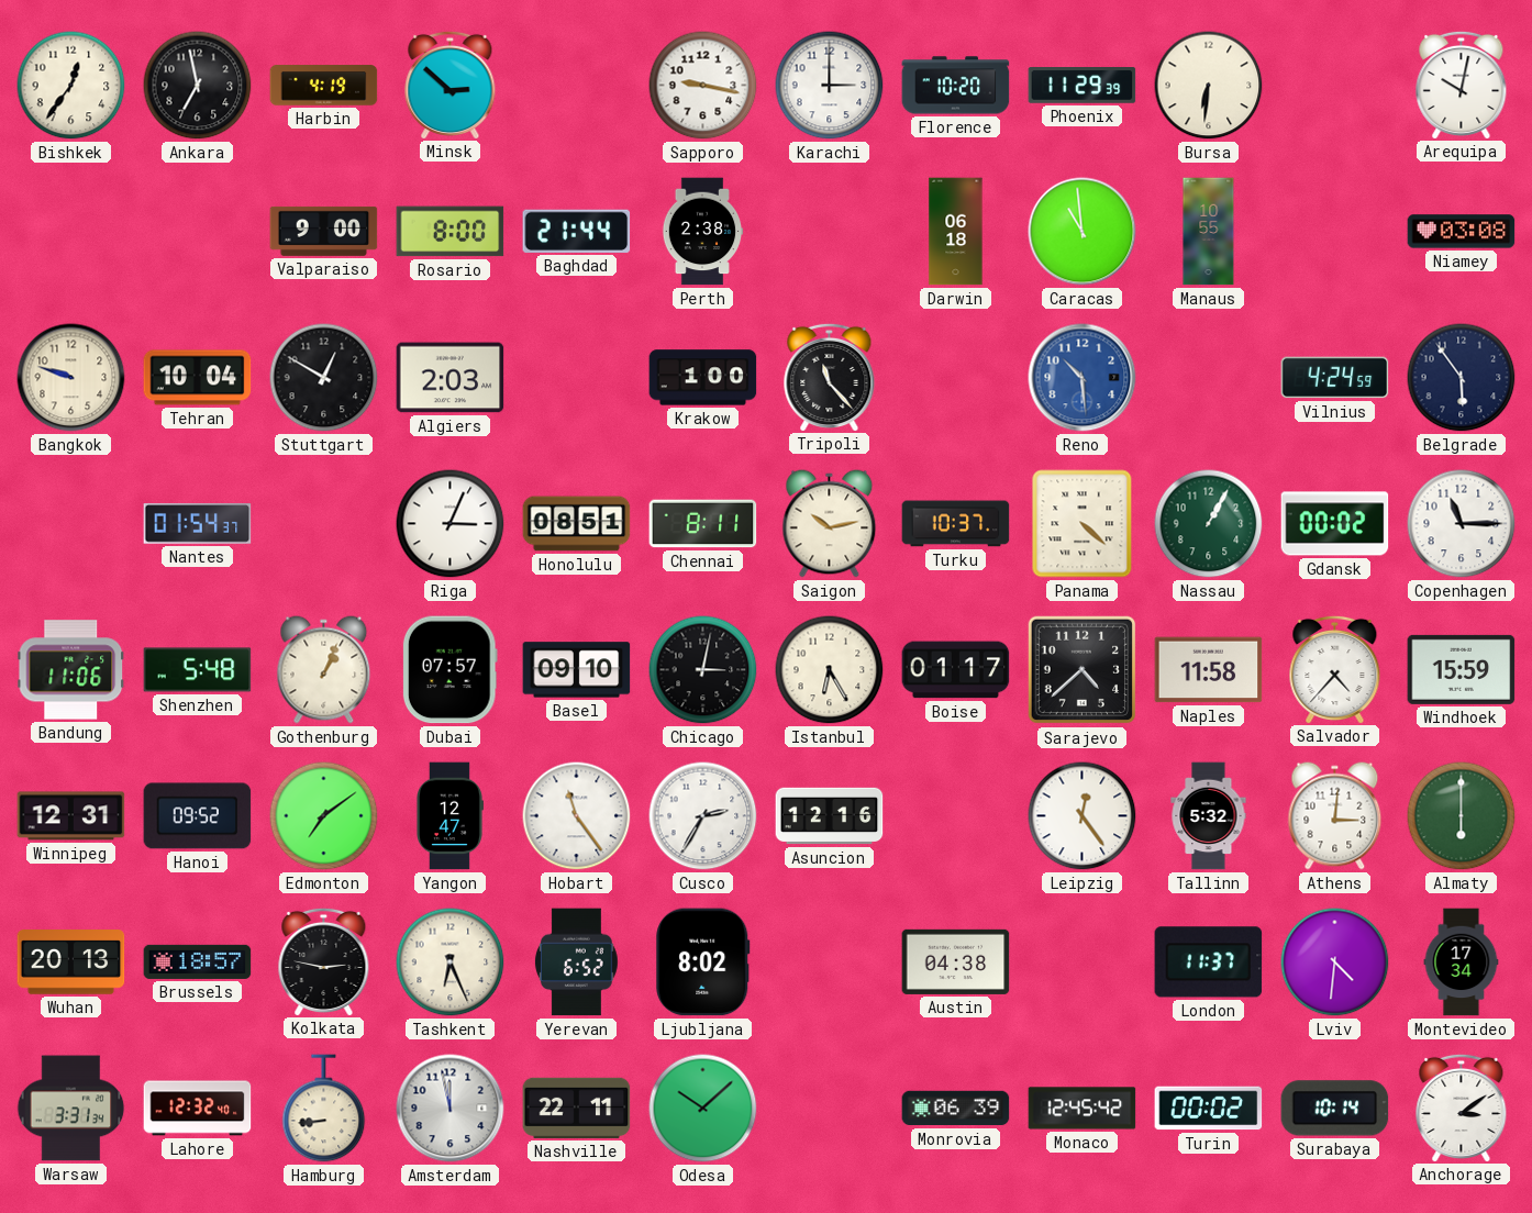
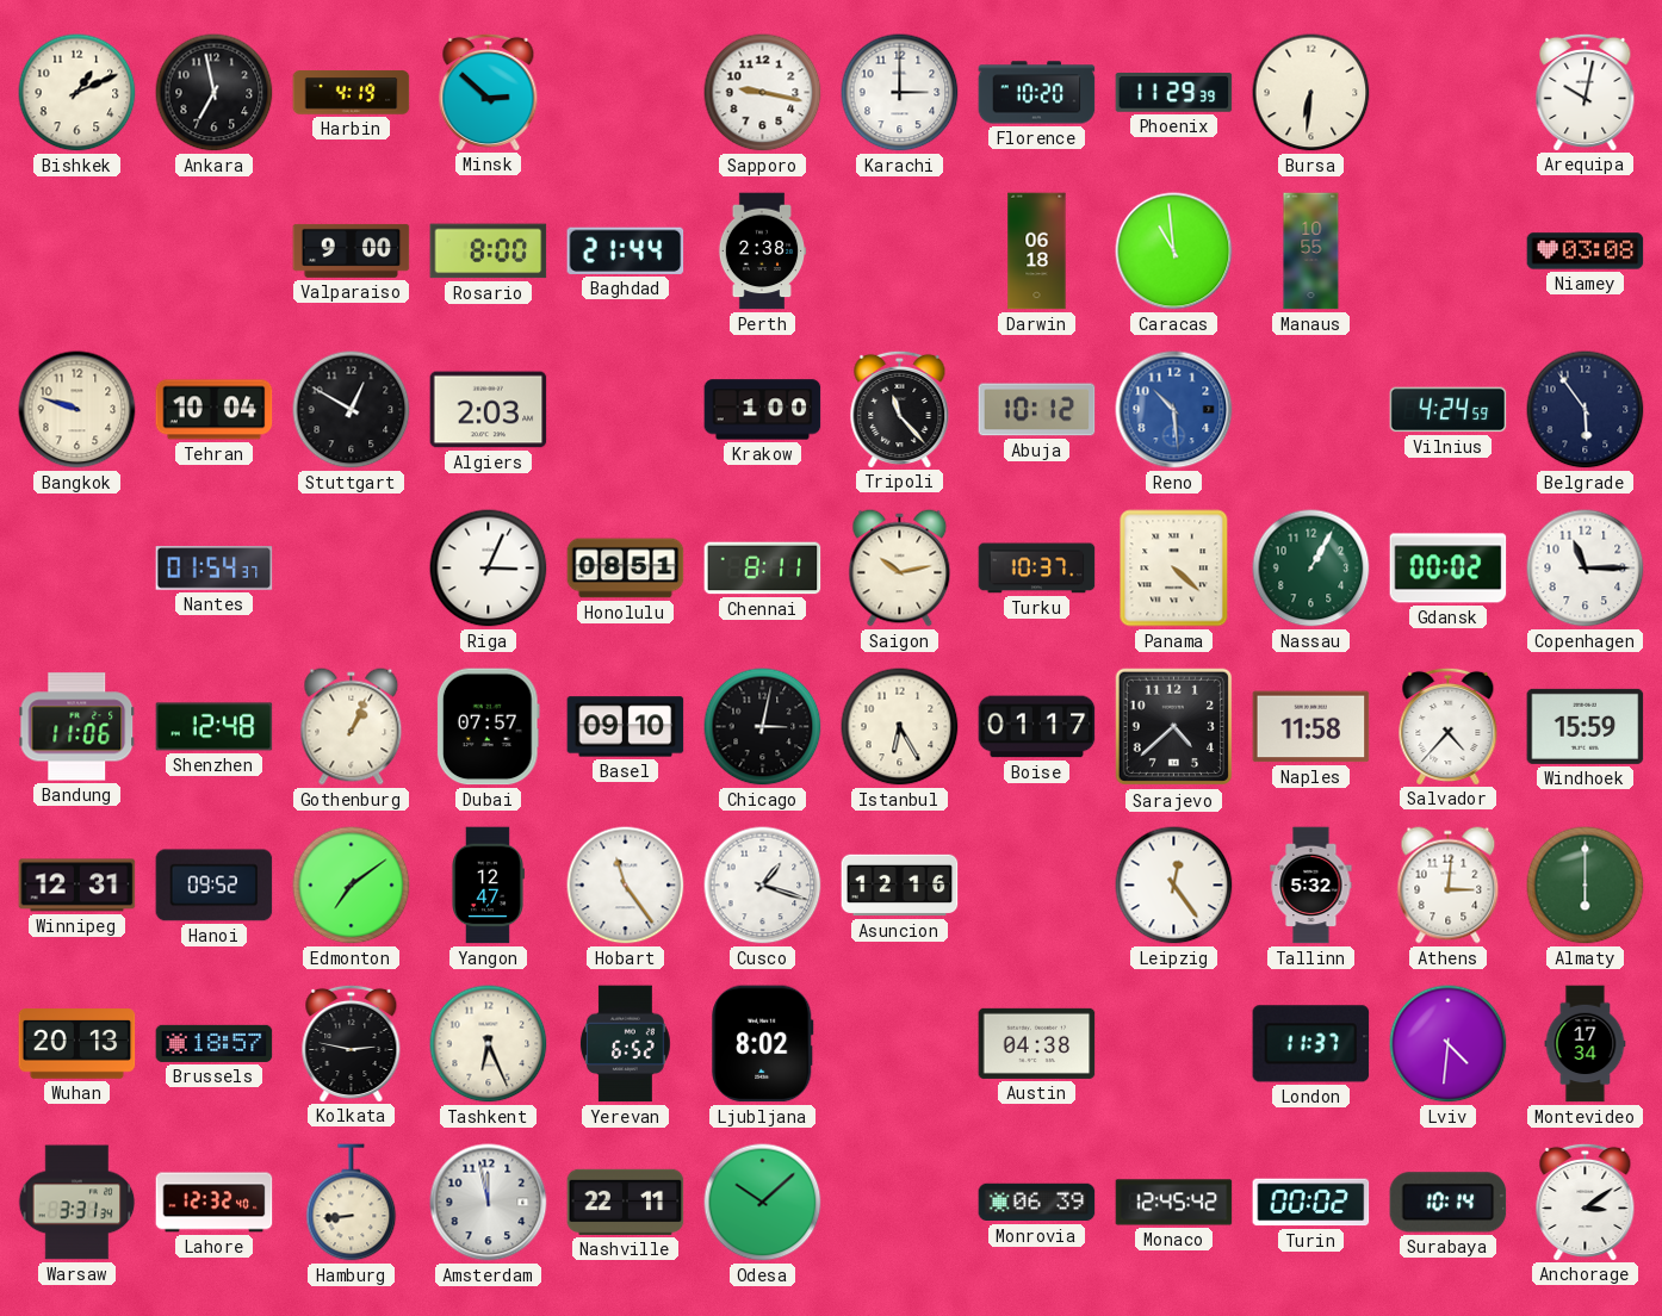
Bishkek: 12:36 -> 1:11
Abuja: none -> 10:12
Shenzhen: 5:48 -> 12:48
Cusco: 2:35 -> 1:18
